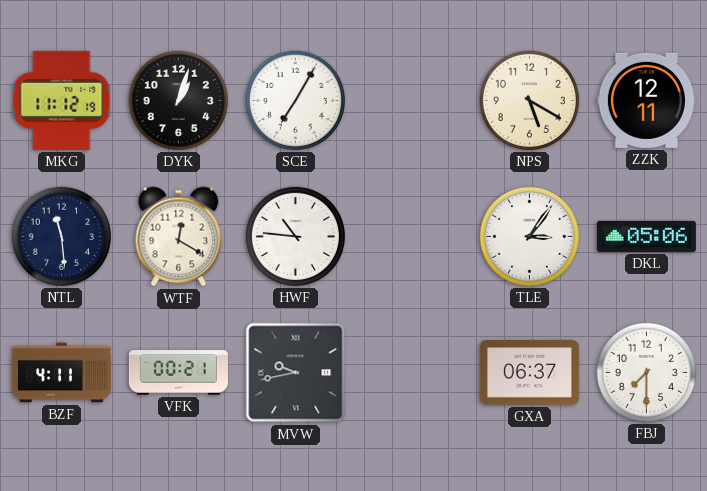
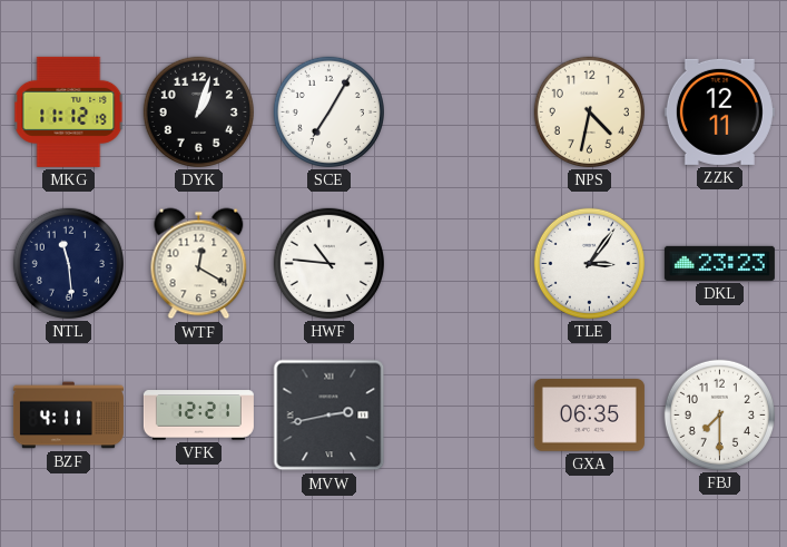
NPS: 5:20 -> 4:32
DKL: 05:06 -> 23:23
VFK: 00:21 -> 12:21
MVW: 9:43 -> 2:43
GXA: 06:37 -> 06:35
